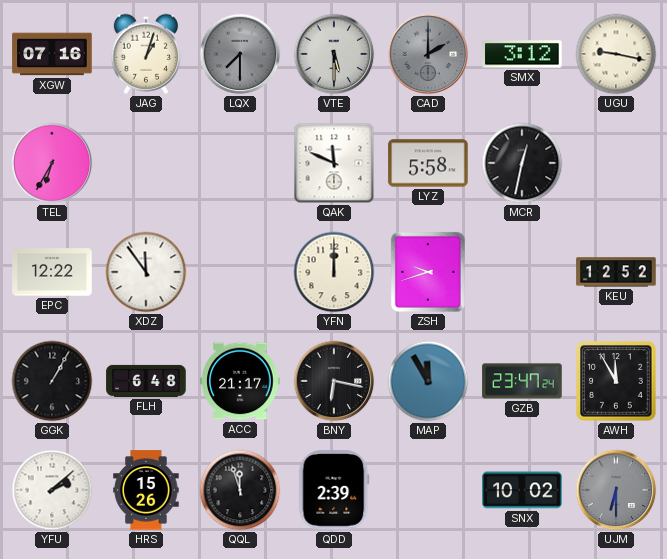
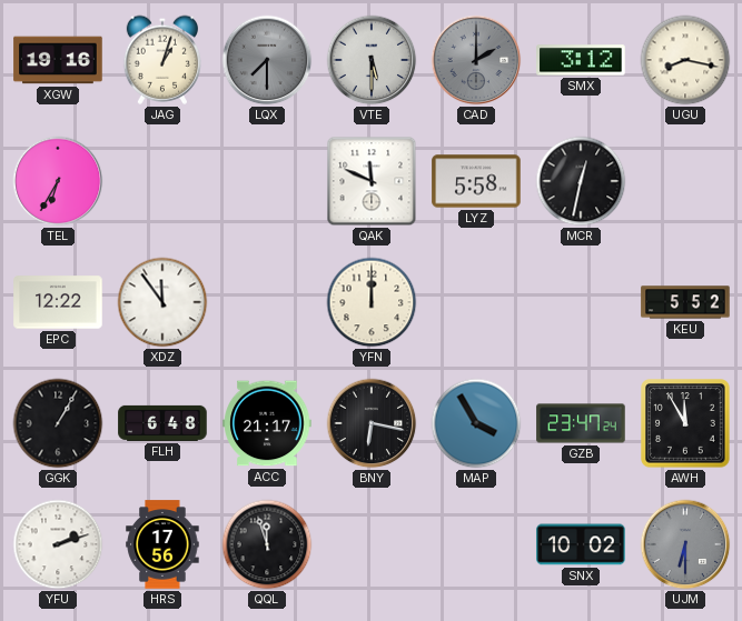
XGW: 07:16 -> 19:16
UGU: 9:17 -> 8:17
ZSH: 9:42 -> none
KEU: 12:52 -> 5:52
MAP: 11:55 -> 3:55
YFU: 2:08 -> 2:12
HRS: 15:26 -> 17:56
QDD: 2:39 -> none
